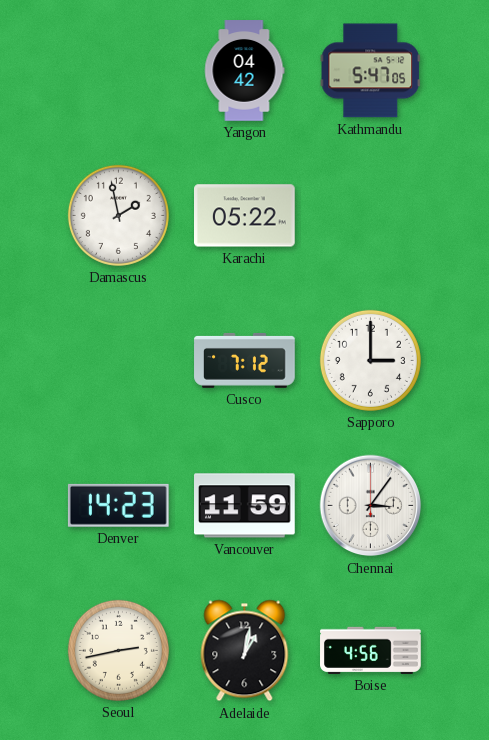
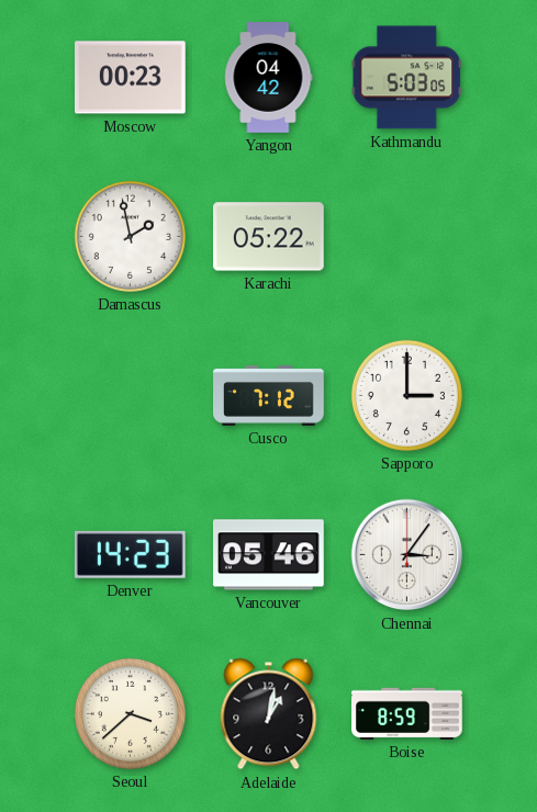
Moscow: none -> 00:23
Kathmandu: 5:47 -> 5:03
Vancouver: 11:59 -> 05:46
Seoul: 2:43 -> 3:38
Boise: 4:56 -> 8:59
